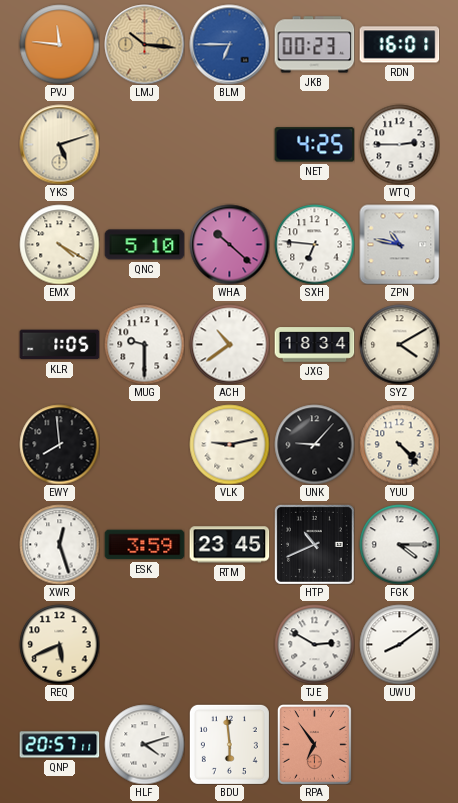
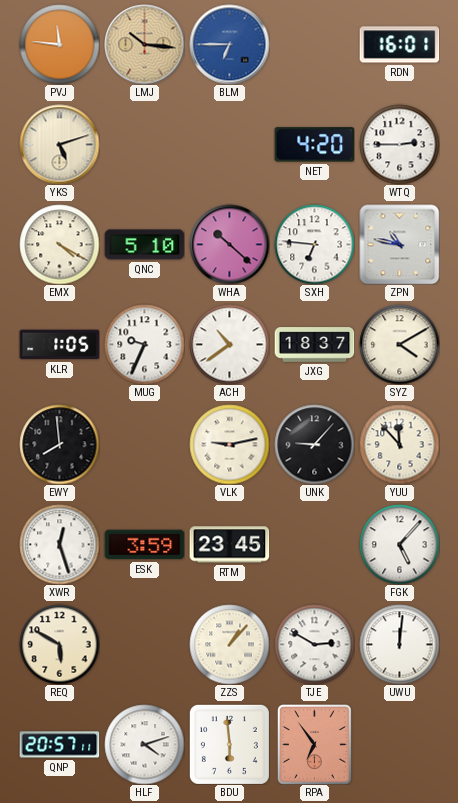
JKB: 00:23 -> none
NET: 4:25 -> 4:20
MUG: 9:30 -> 9:34
JXG: 18:34 -> 18:37
YUU: 4:23 -> 11:53
HTP: 10:41 -> none
FGK: 4:15 -> 5:07
REQ: 5:41 -> 5:50
ZZS: none -> 1:07
UWU: 8:09 -> 12:01
